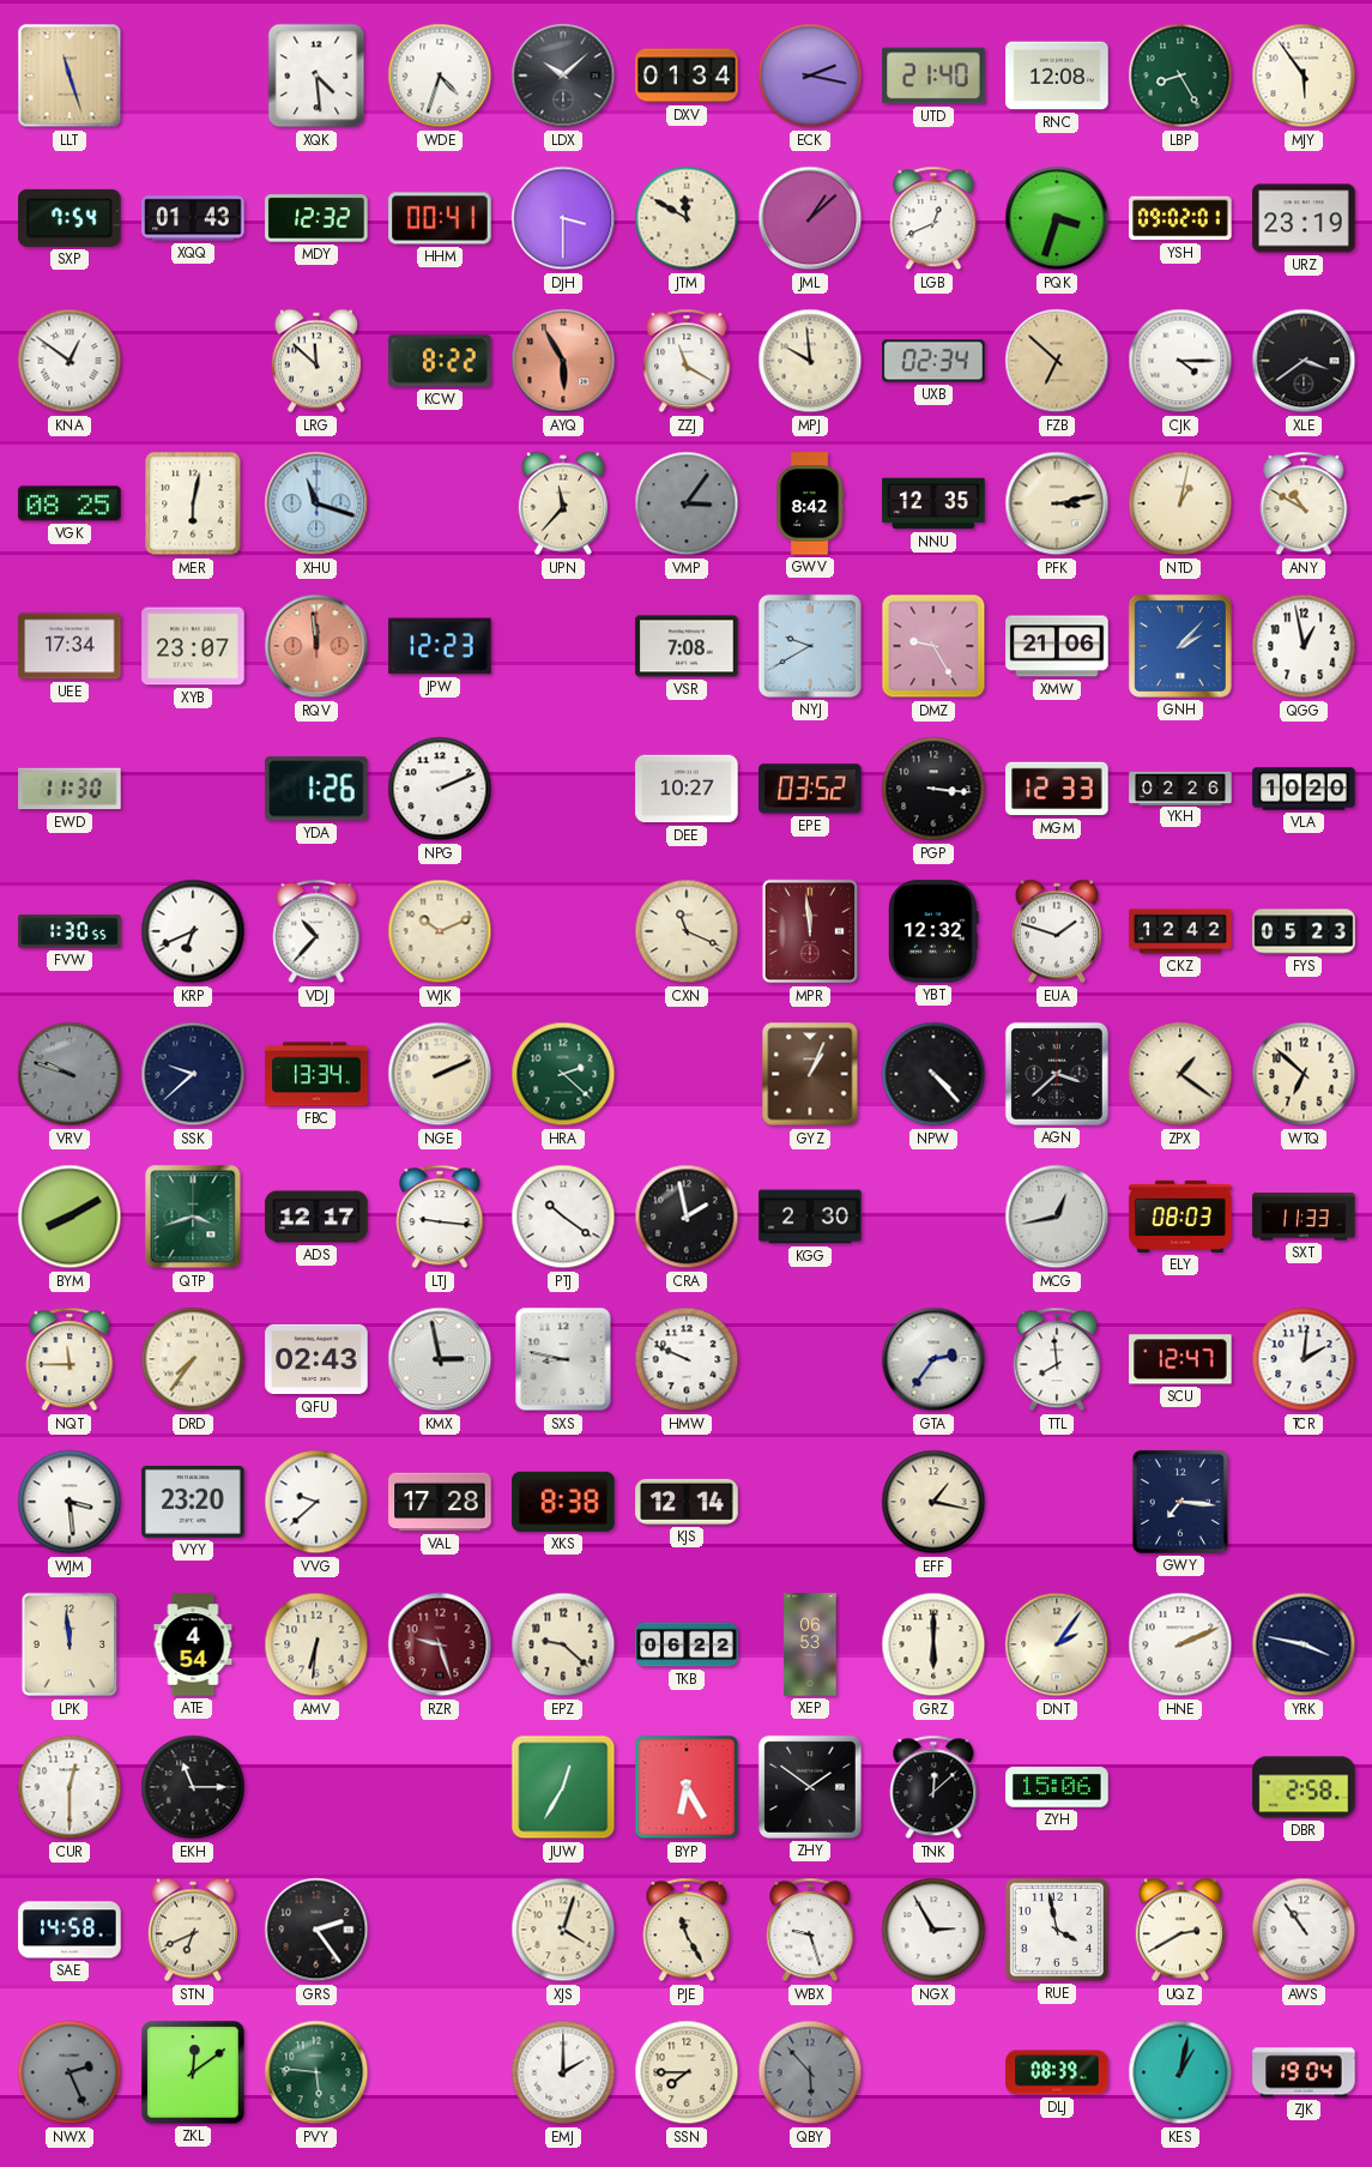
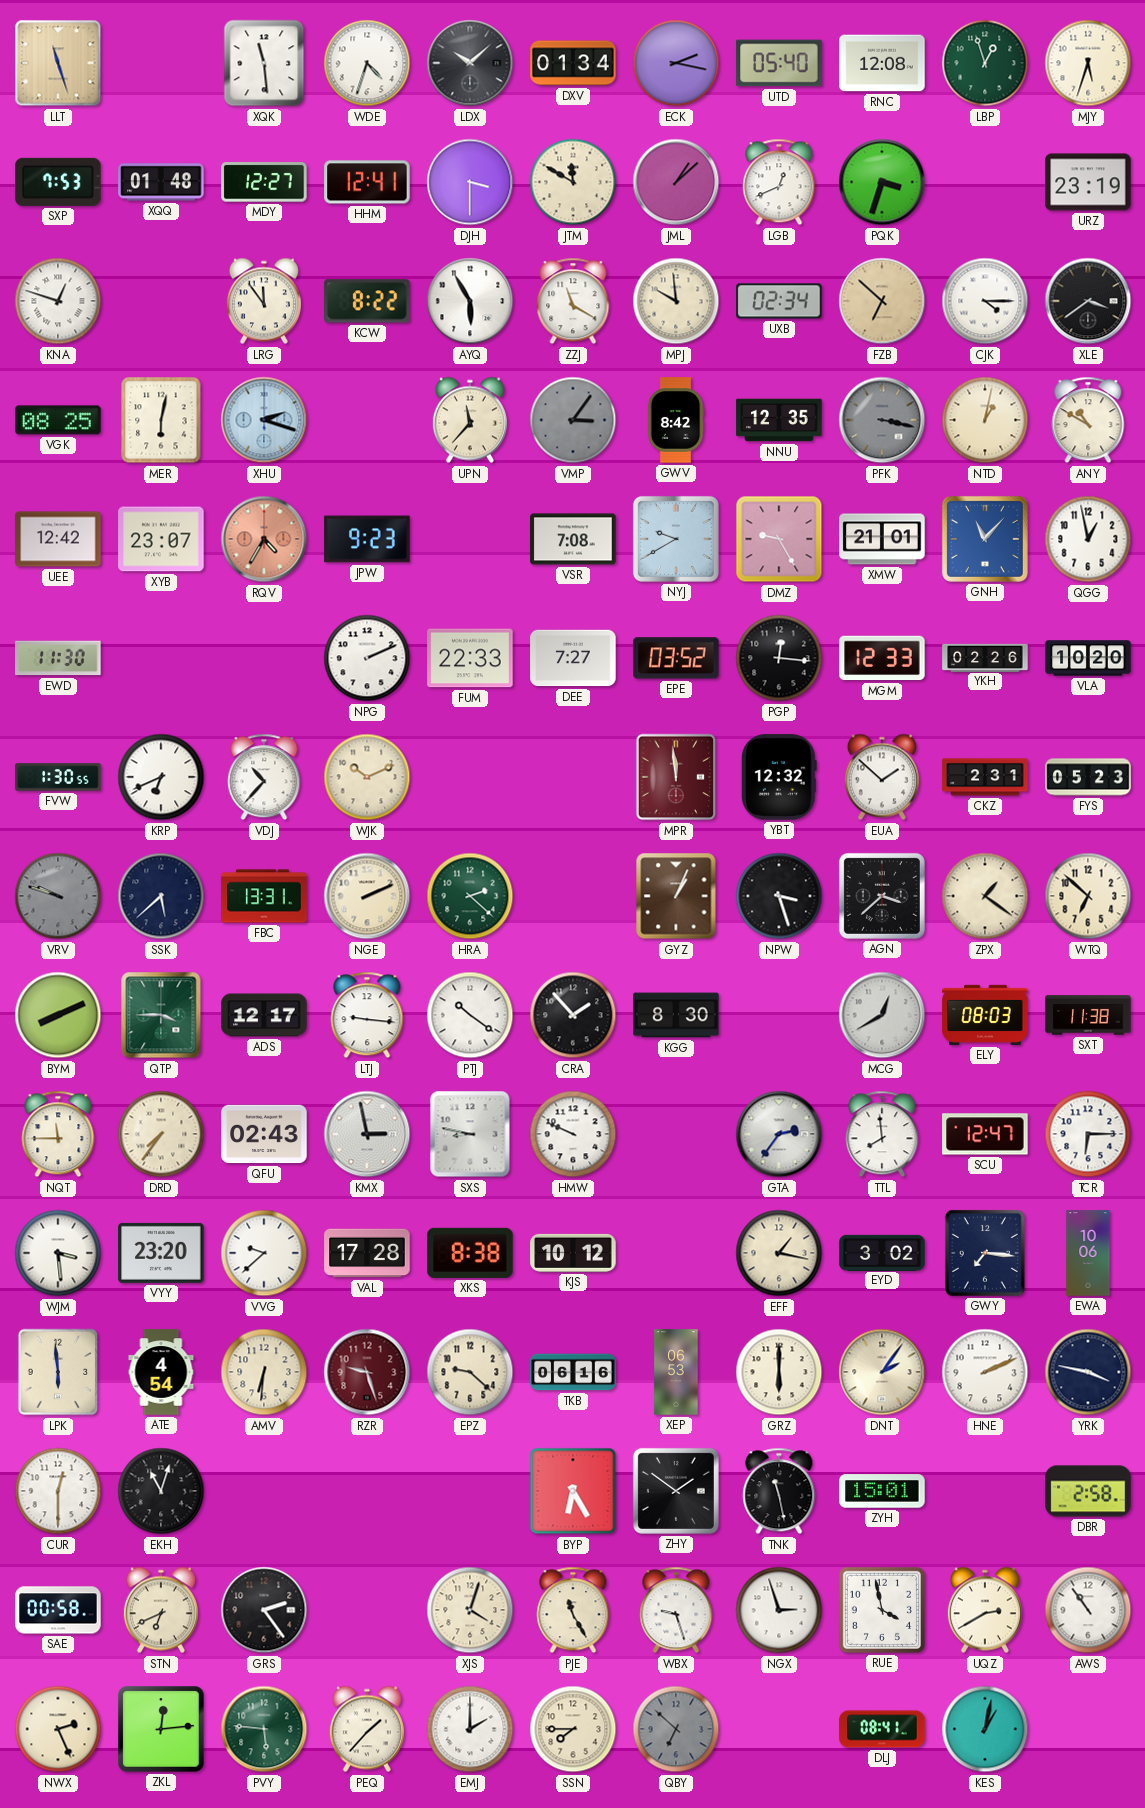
XQK: 4:29 -> 11:29
UTD: 21:40 -> 05:40
LBP: 8:25 -> 12:57
MJY: 5:54 -> 5:33
SXP: 7:54 -> 7:53
XQQ: 01:43 -> 01:48
MDY: 12:32 -> 12:27
HHM: 00:41 -> 12:41
YSH: 09:02 -> none
KNA: 12:51 -> 12:48
LRG: 11:52 -> 11:54
AYQ dial: salmon -> white
XHU: 11:18 -> 2:18
PFK: 3:13 -> 3:17
PFK dial: cream -> grey
UEE: 17:34 -> 12:42
RQV: 11:59 -> 4:35
JPW: 12:23 -> 9:23
XMW: 21:06 -> 21:01
GNH: 2:07 -> 11:07
YDA: 1:26 -> none
FUM: none -> 22:33
DEE: 10:27 -> 7:27
PGP: 3:16 -> 12:16
CXN: 11:19 -> none
EUA: 1:48 -> 1:52
CKZ: 12:42 -> 2:31
SSK: 9:38 -> 5:38
FBC: 13:34 -> 13:31
NPW: 4:23 -> 3:27
BYM: 8:10 -> 8:11
QTP: 3:42 -> 3:45
CRA: 1:58 -> 1:53
KGG: 2:30 -> 8:30
MCG: 12:43 -> 12:40
SXT: 11:33 -> 11:38
TCR: 2:01 -> 6:15
KJS: 12:14 -> 10:12
EYD: none -> 3:02
EWA: none -> 10:06
LPK: 11:59 -> 5:59
TKB: 06:22 -> 06:16
EKH: 11:15 -> 11:03
JUW: 12:35 -> none
TNK: 12:08 -> 11:28
ZYH: 15:06 -> 15:01
SAE: 14:58 -> 00:58
NGX: 2:55 -> 2:57
NWX dial: grey -> cream
ZKL: 12:09 -> 12:14
PEQ: none -> 1:37
QBY: 5:53 -> 6:52
DLJ: 08:39 -> 08:41
ZJK: 19:04 -> none
